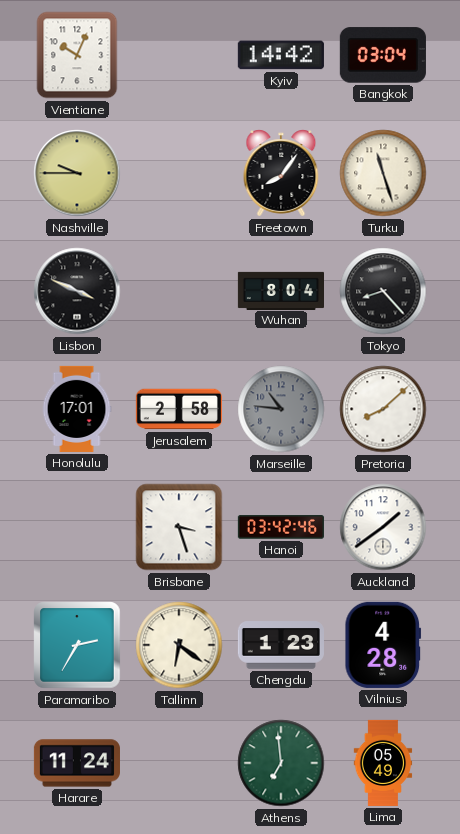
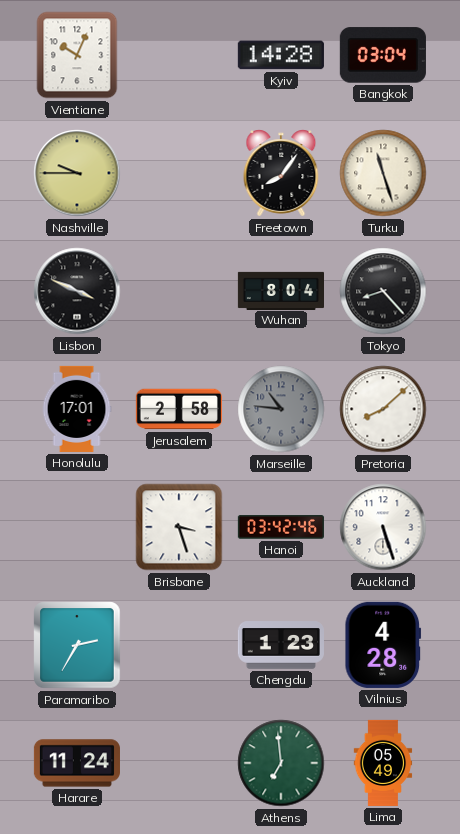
Kyiv: 14:42 -> 14:28
Auckland: 1:39 -> 5:27
Tallinn: 6:21 -> none
